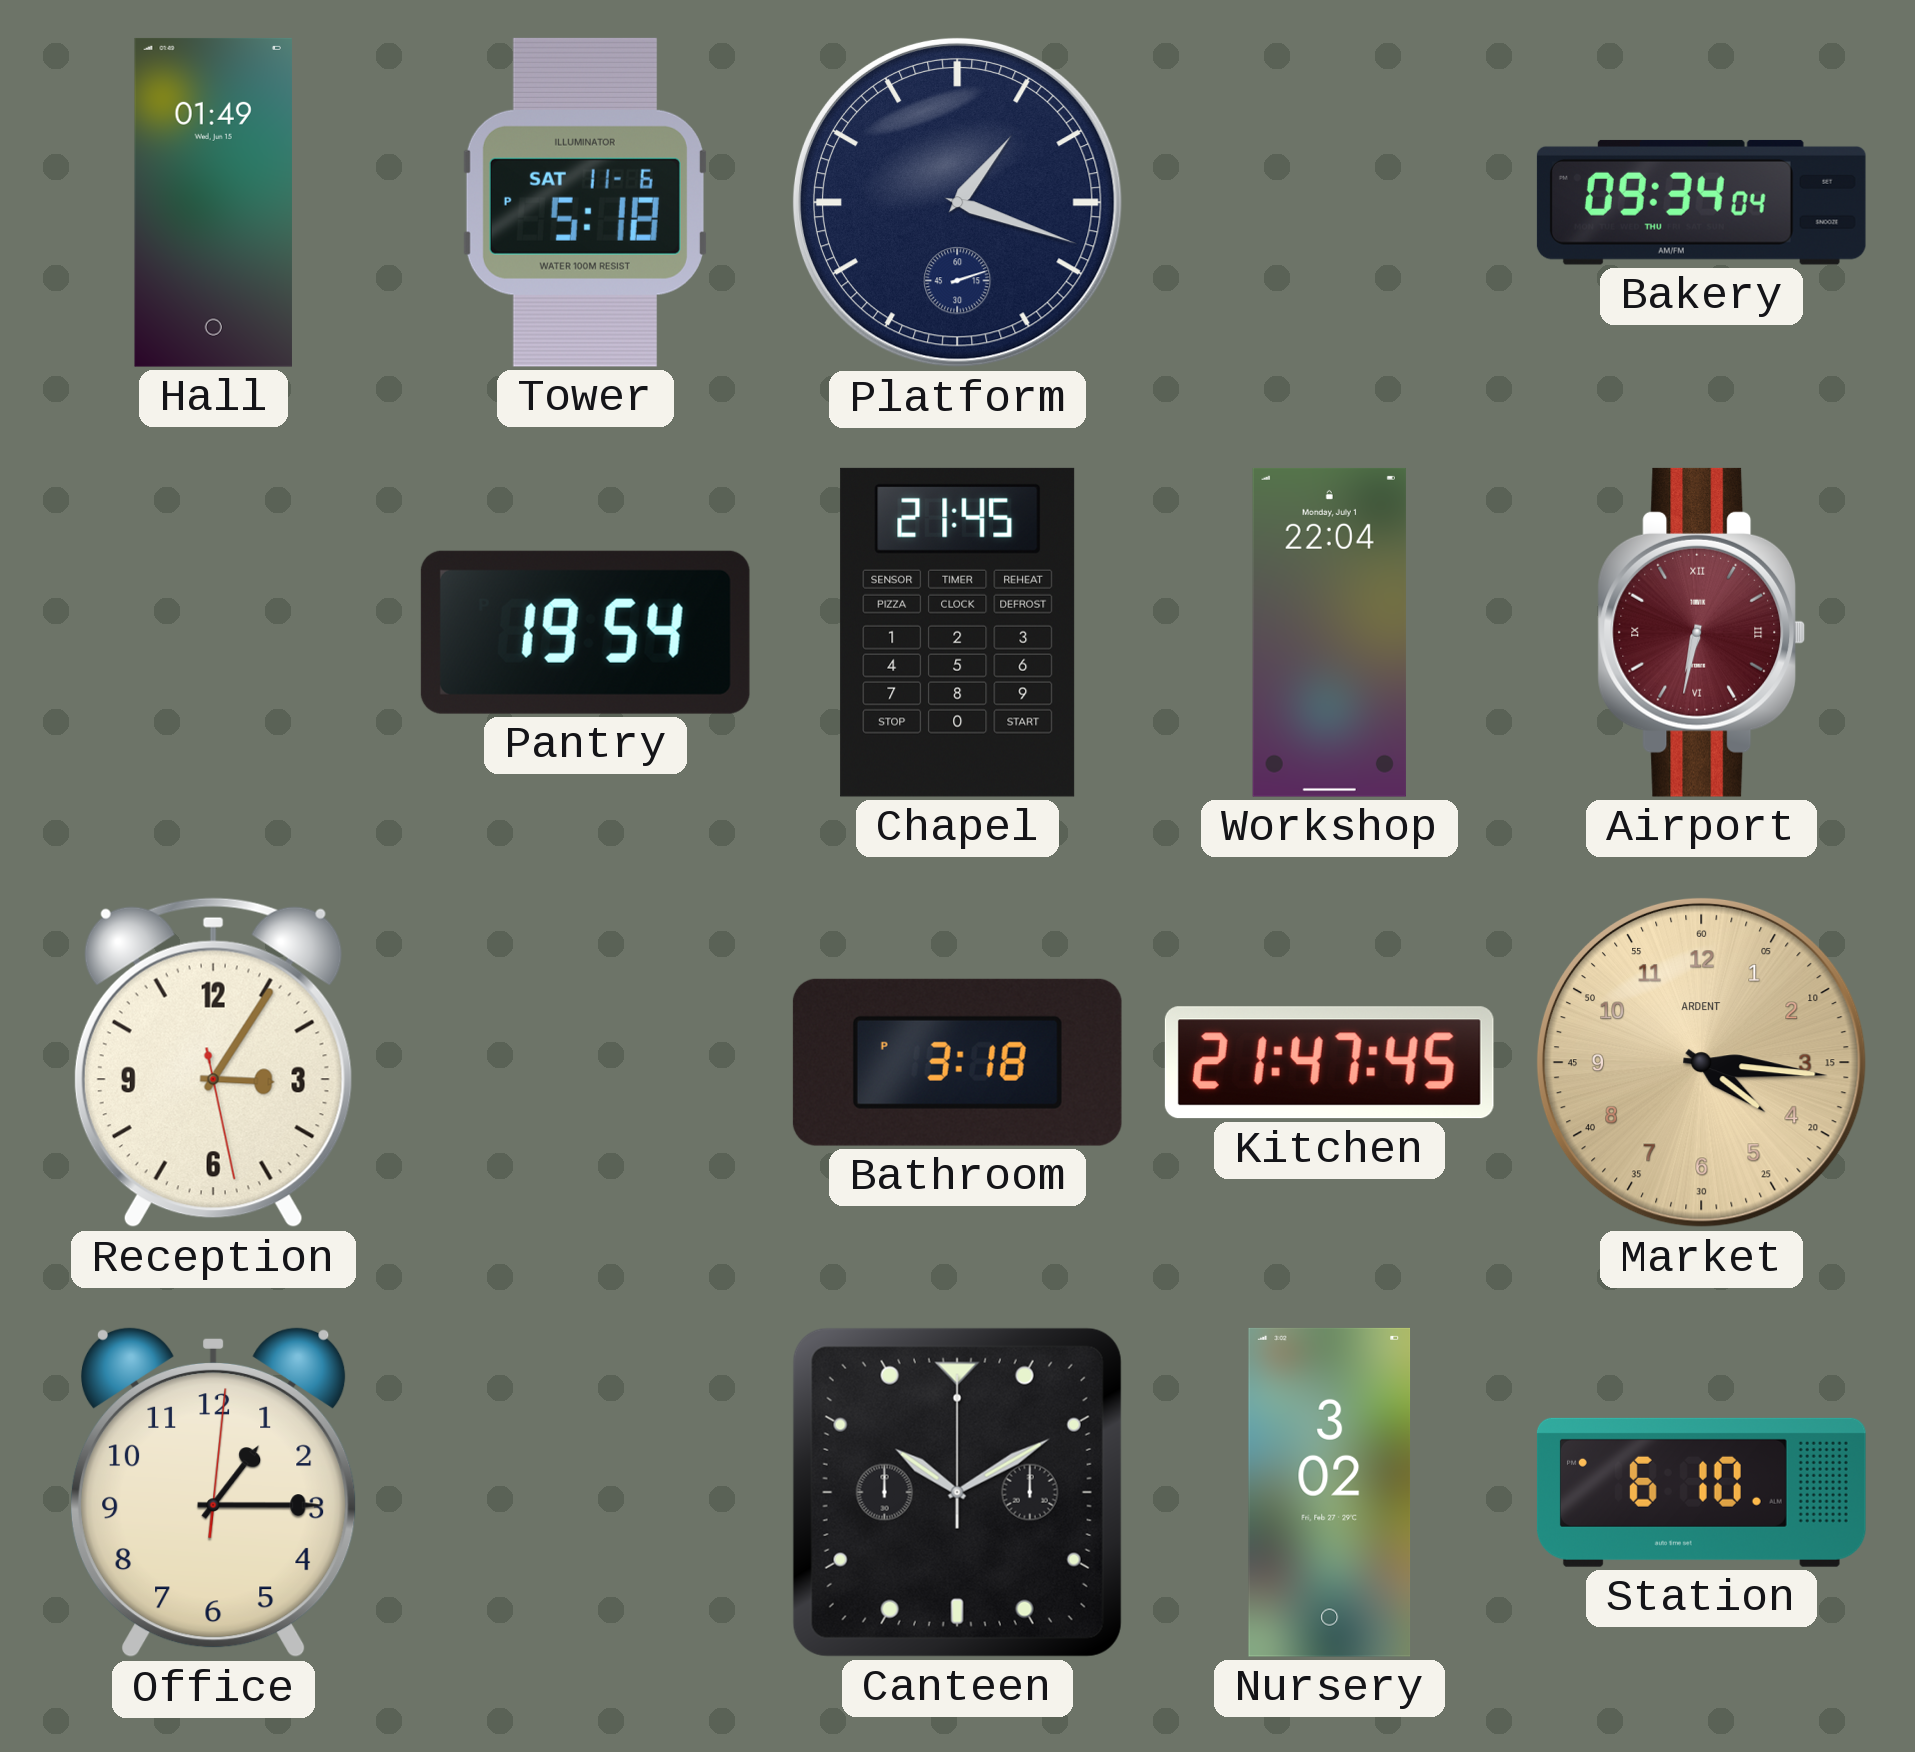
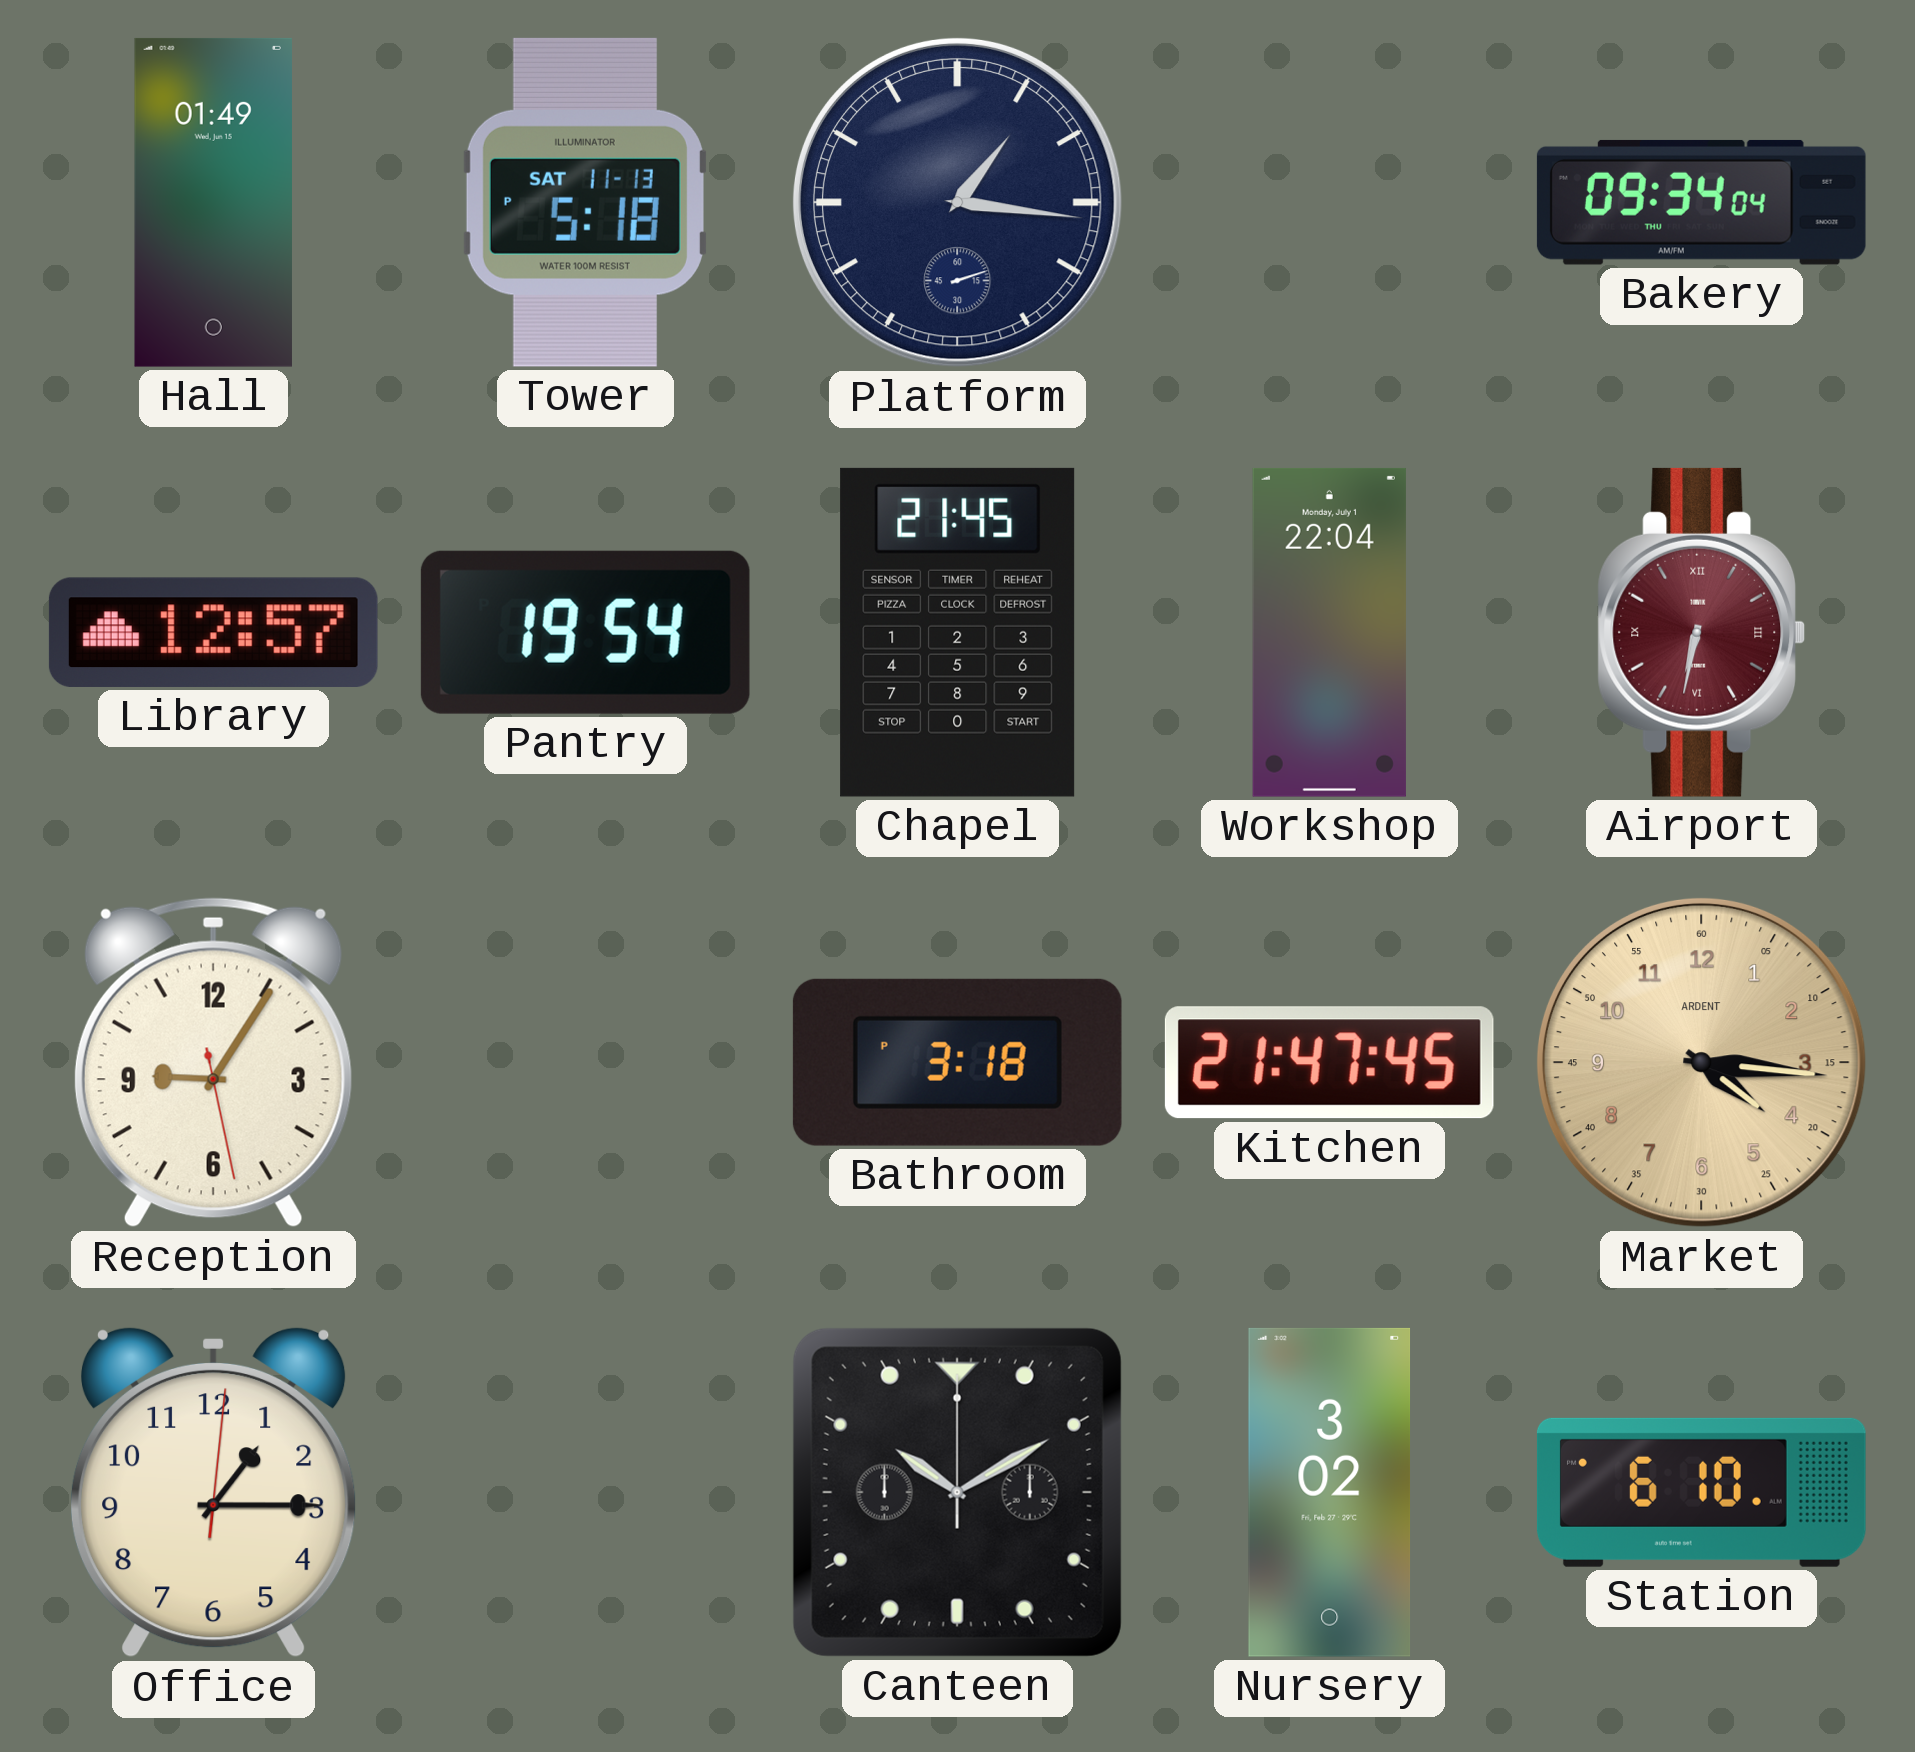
Tower date: SAT 11-6 -> SAT 11-13
Platform: 1:18 -> 1:16
Library: none -> 12:57
Reception: 3:05 -> 9:05
